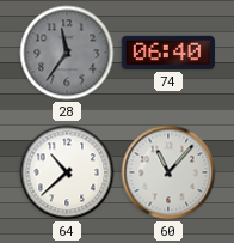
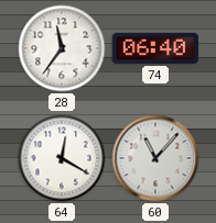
28 dial: grey -> white
64: 10:38 -> 12:20
